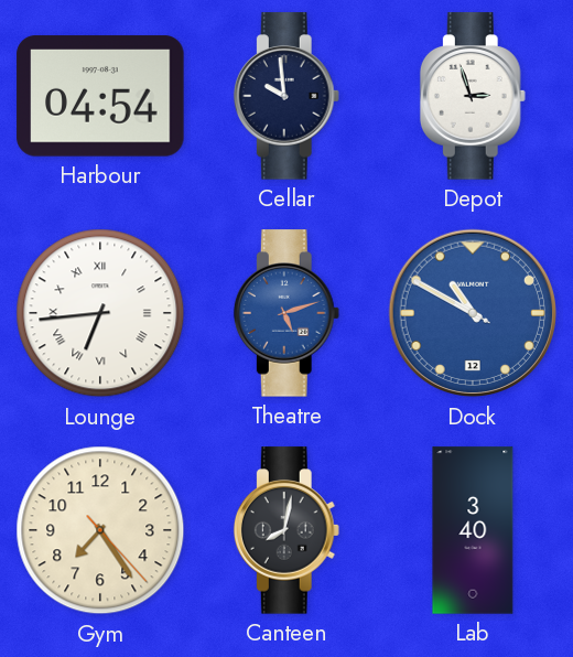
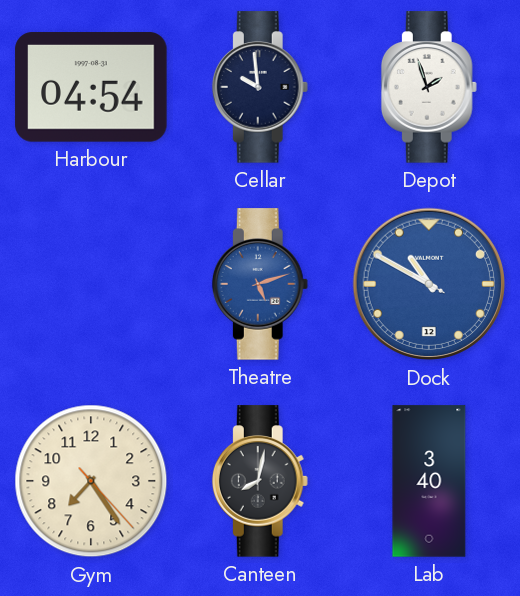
Depot: 2:57 -> 1:57
Lounge: 6:44 -> none
